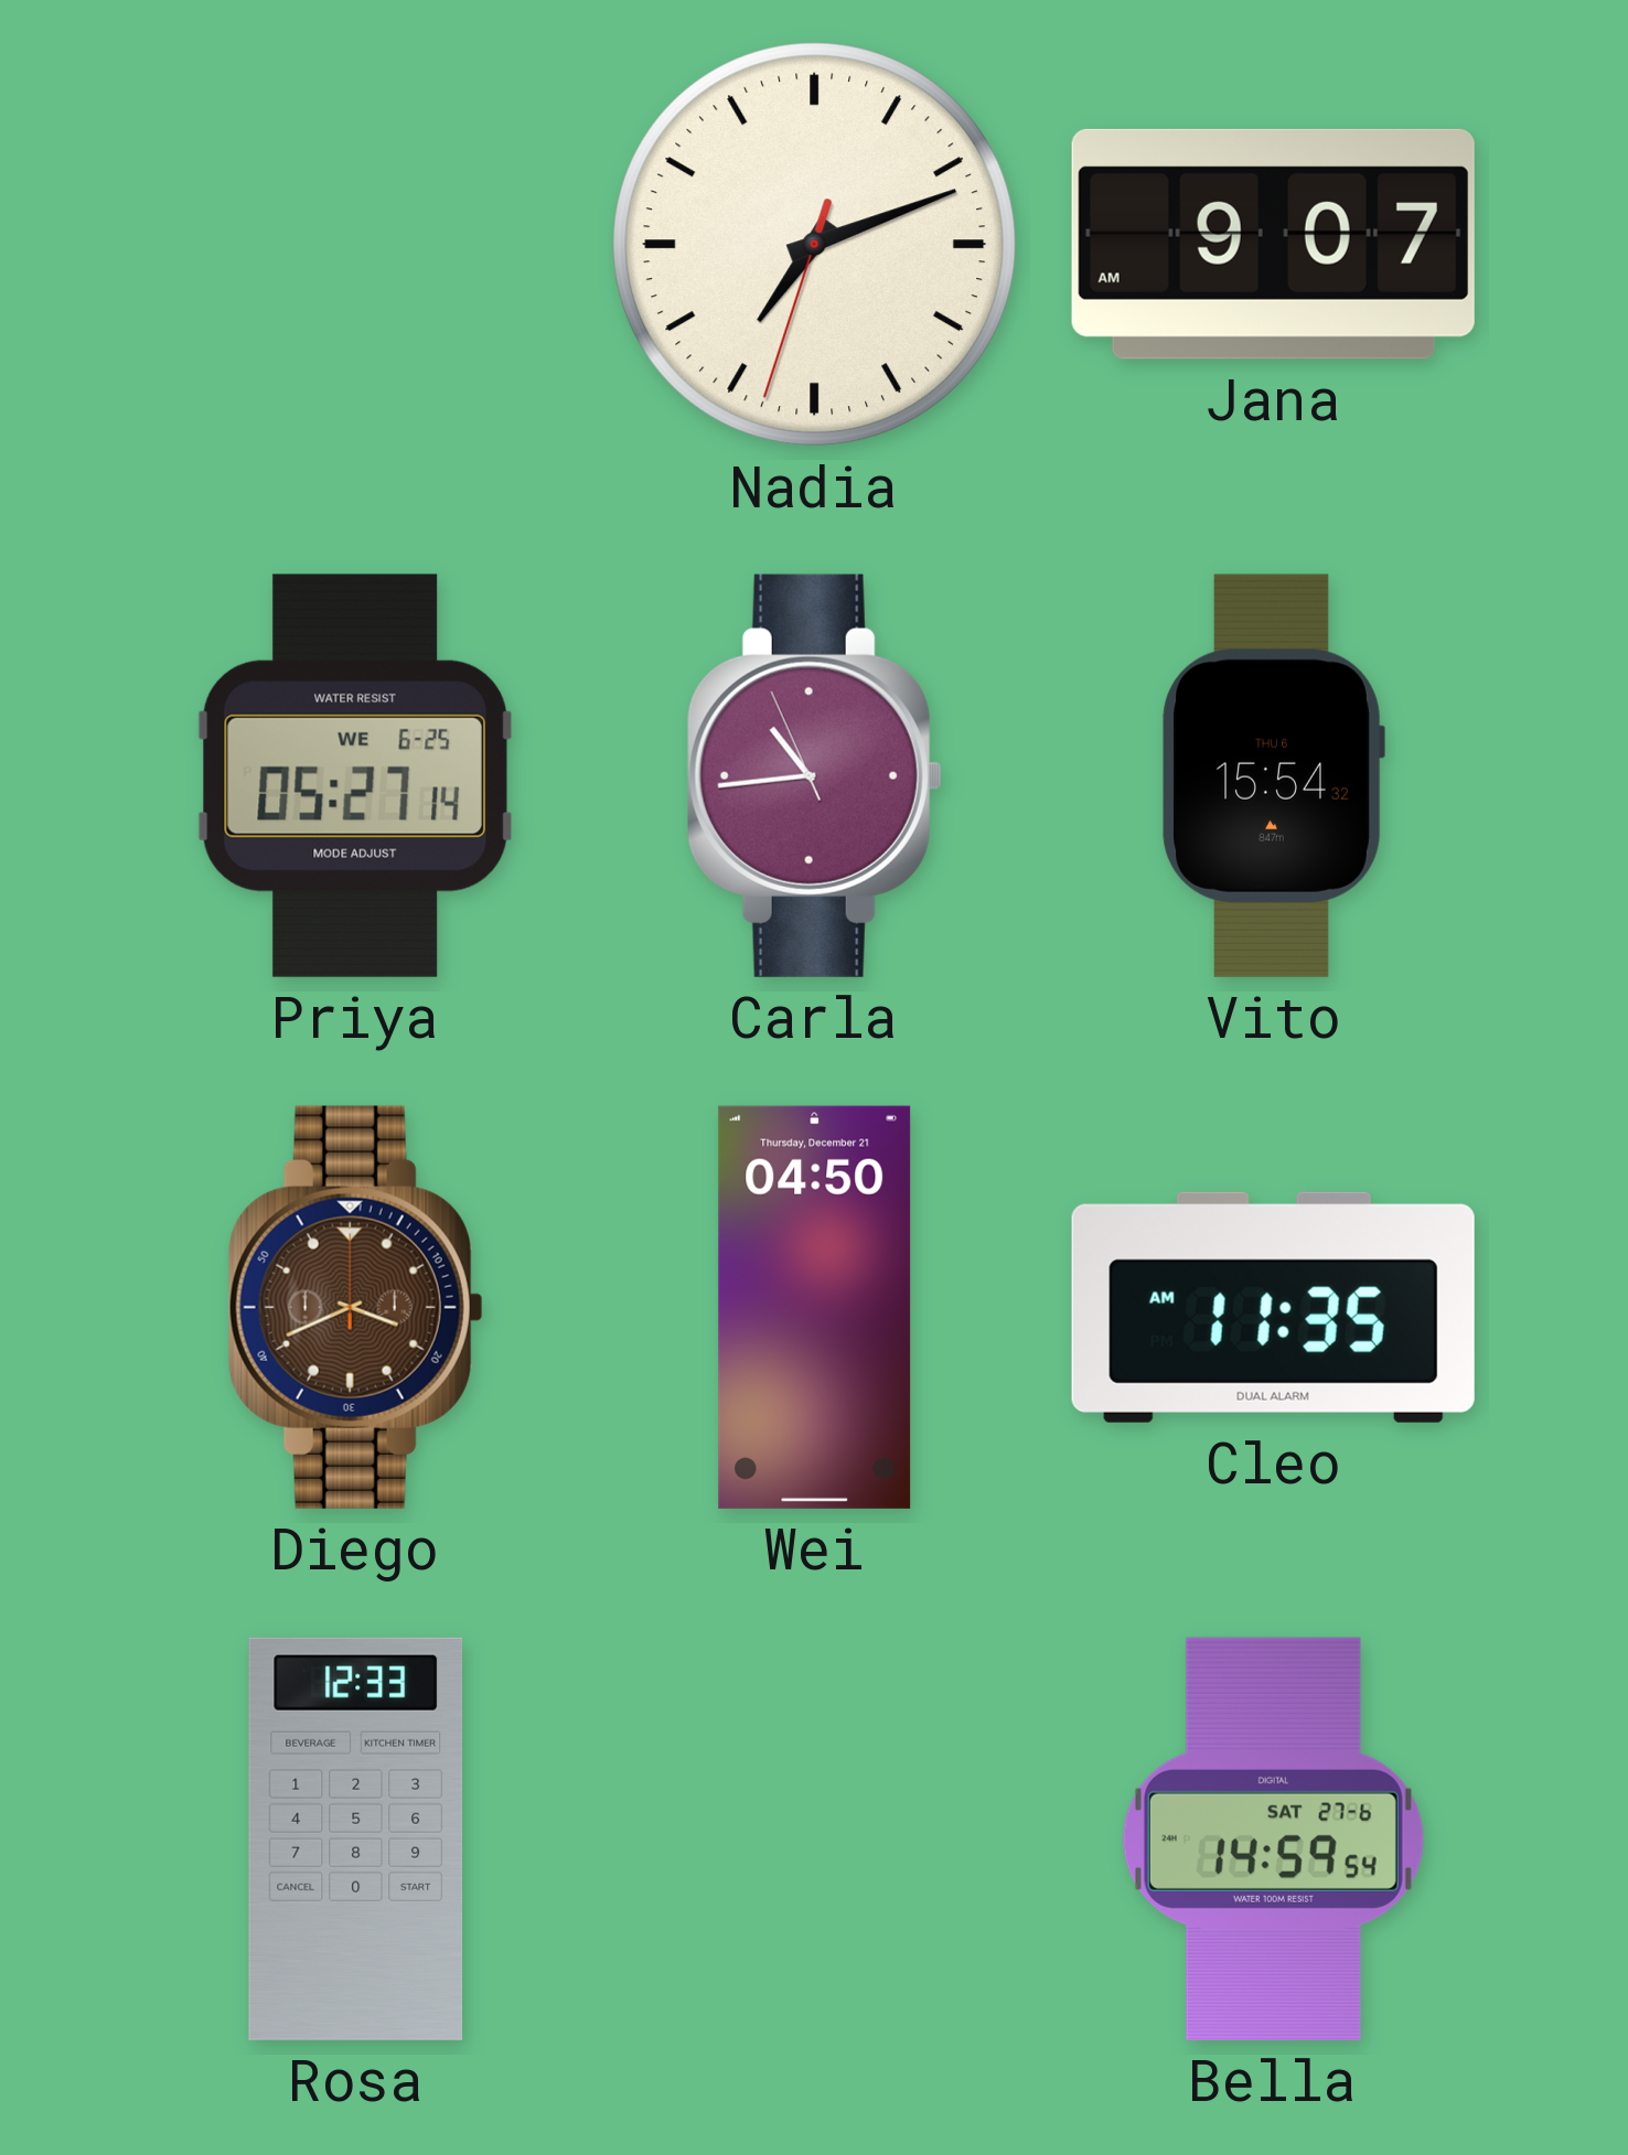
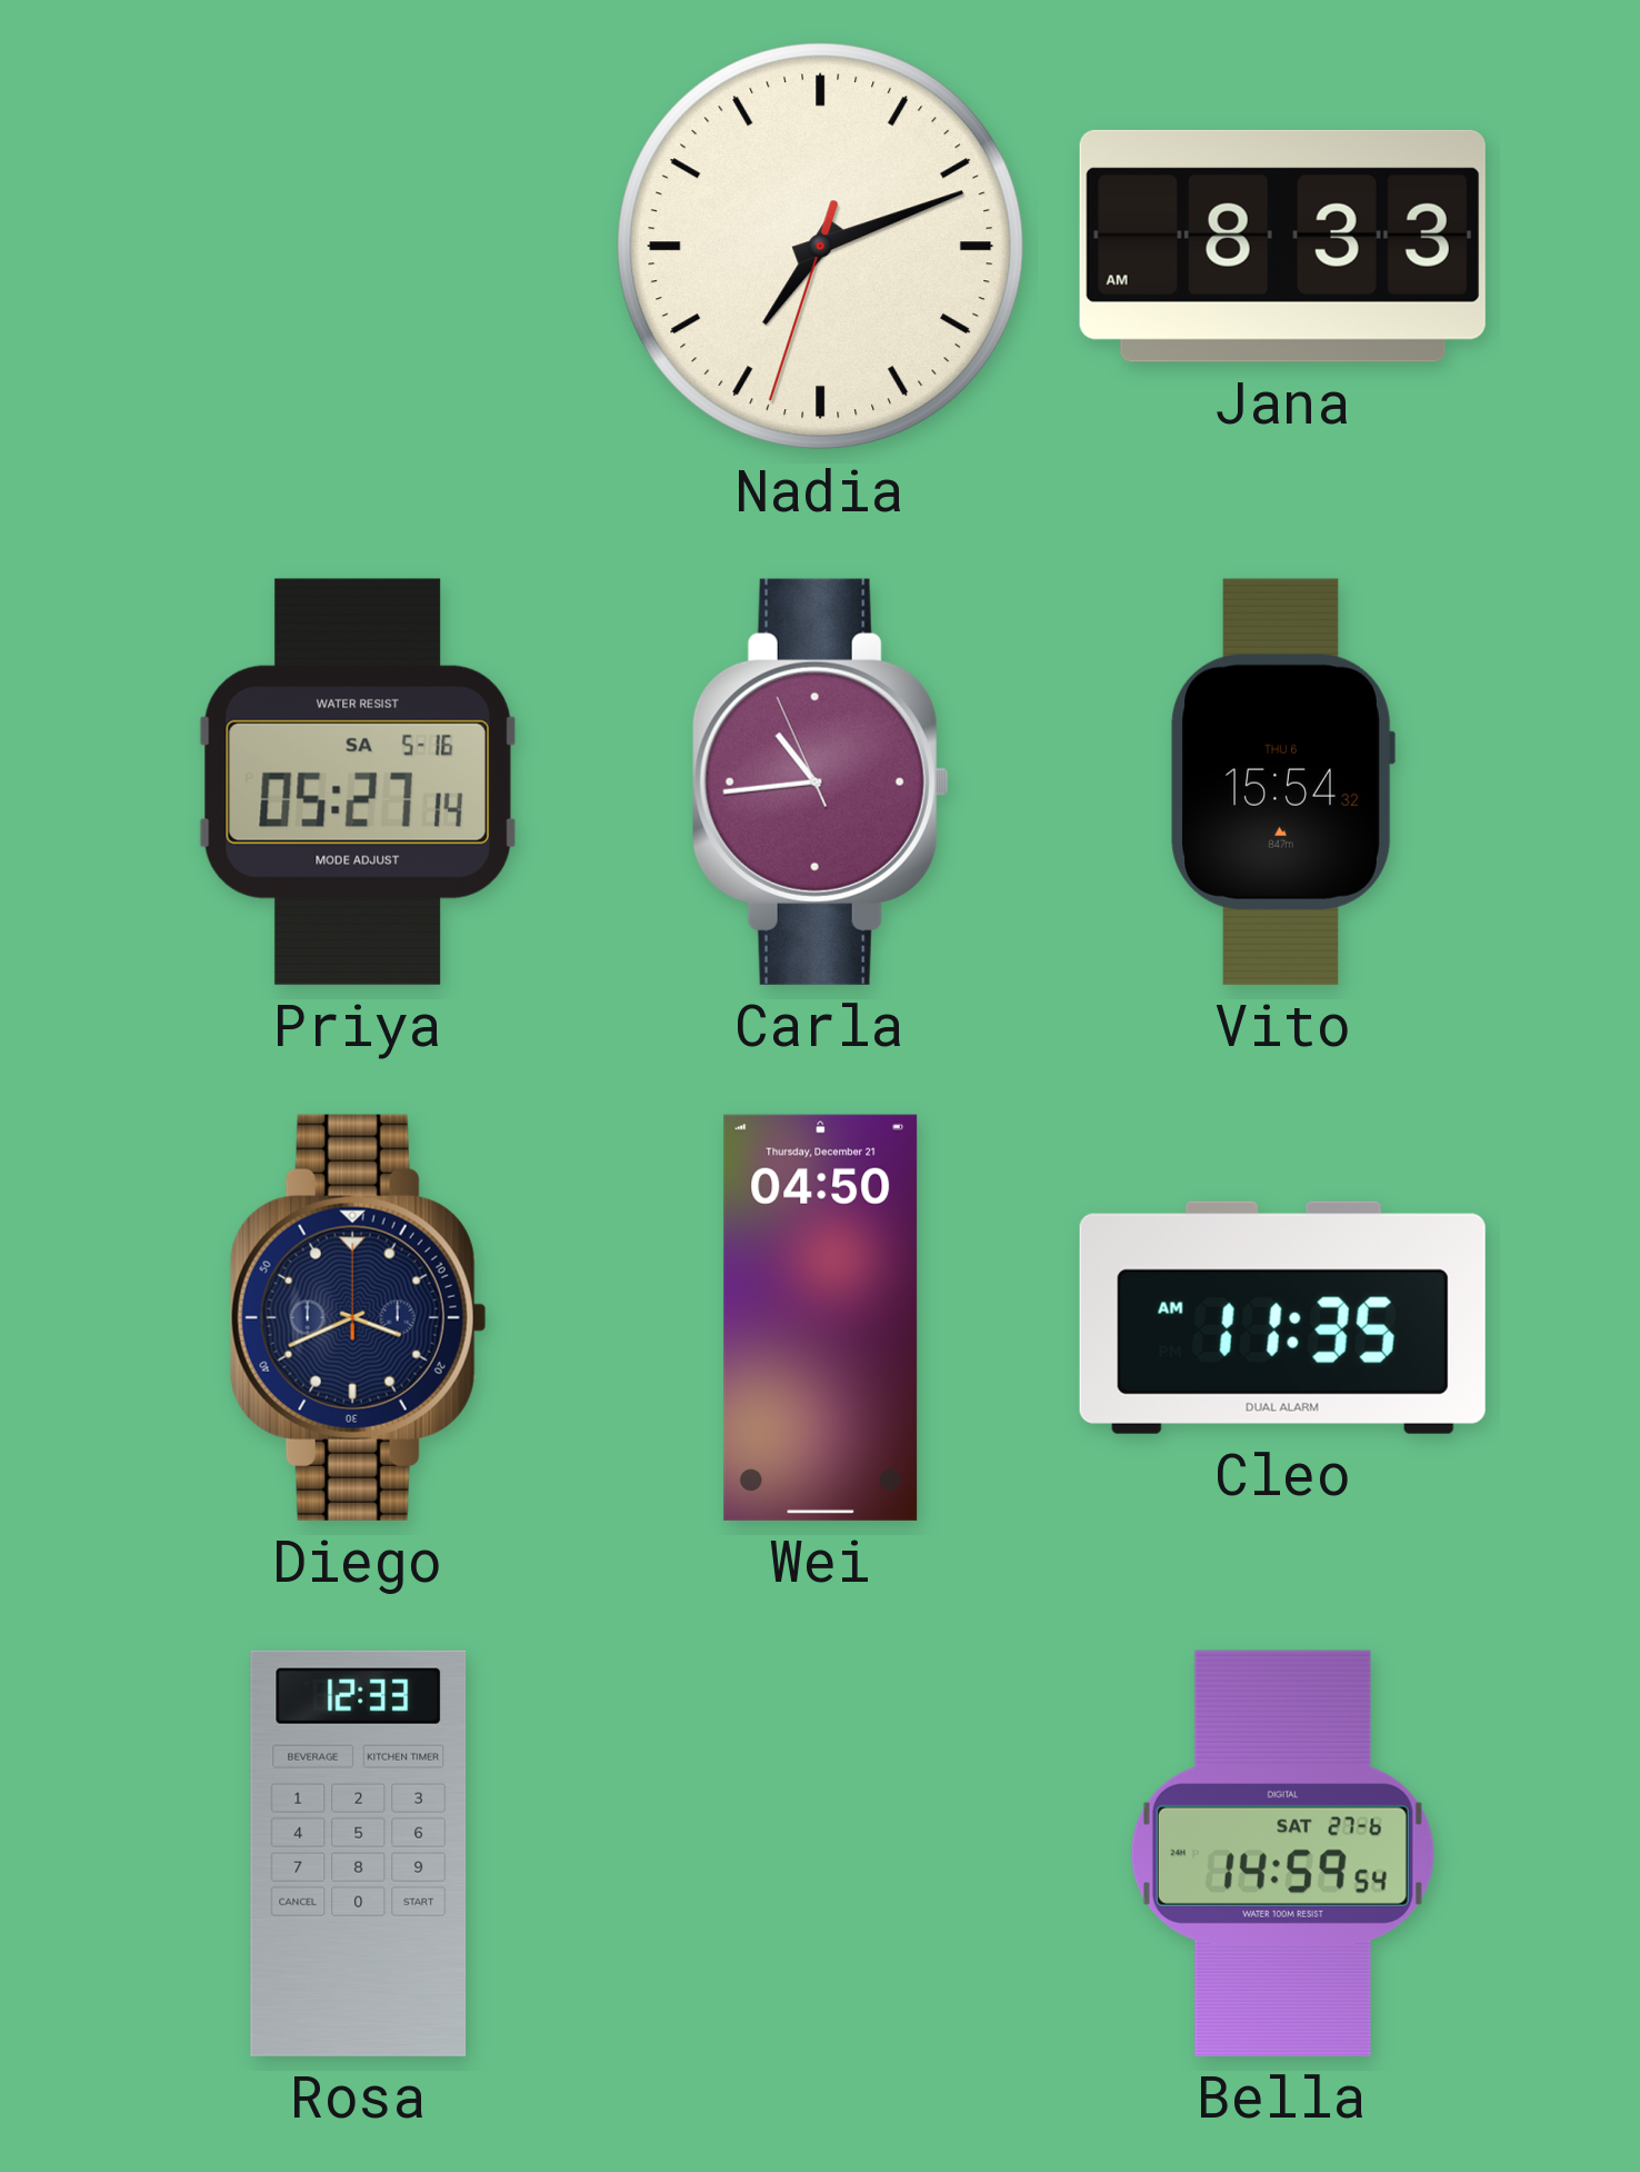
Jana: 9:07 -> 8:33
Priya date: WE 6-25 -> SA 5-16
Diego dial: brown -> navy
